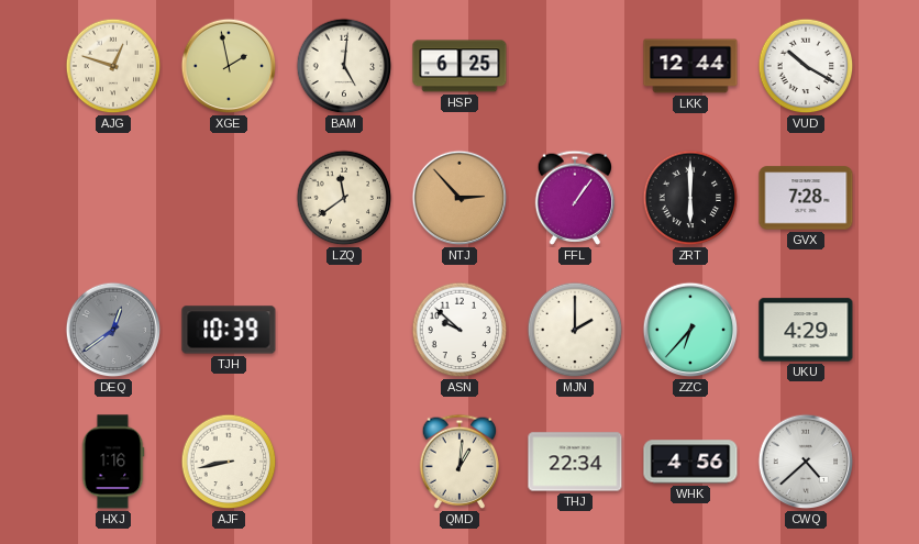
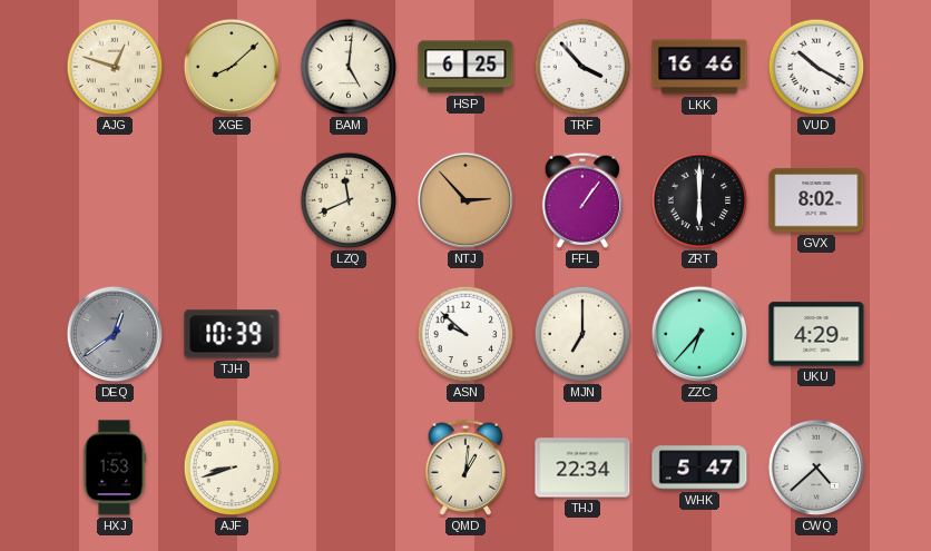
XGE: 1:58 -> 8:08
TRF: none -> 3:53
LKK: 12:44 -> 16:46
LZQ: 11:39 -> 11:41
GVX: 7:28 -> 8:02
MJN: 2:00 -> 7:00
HXJ: 1:16 -> 1:53
AJF: 8:43 -> 8:42
WHK: 4:56 -> 5:47
